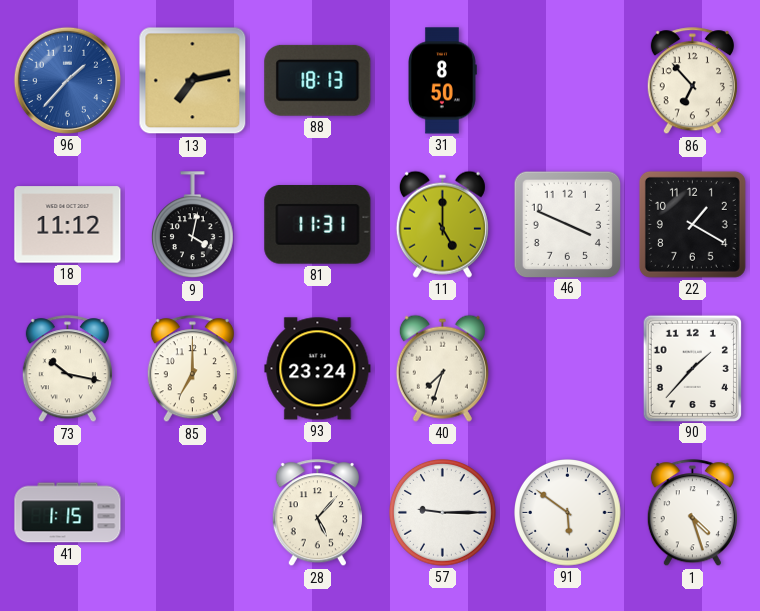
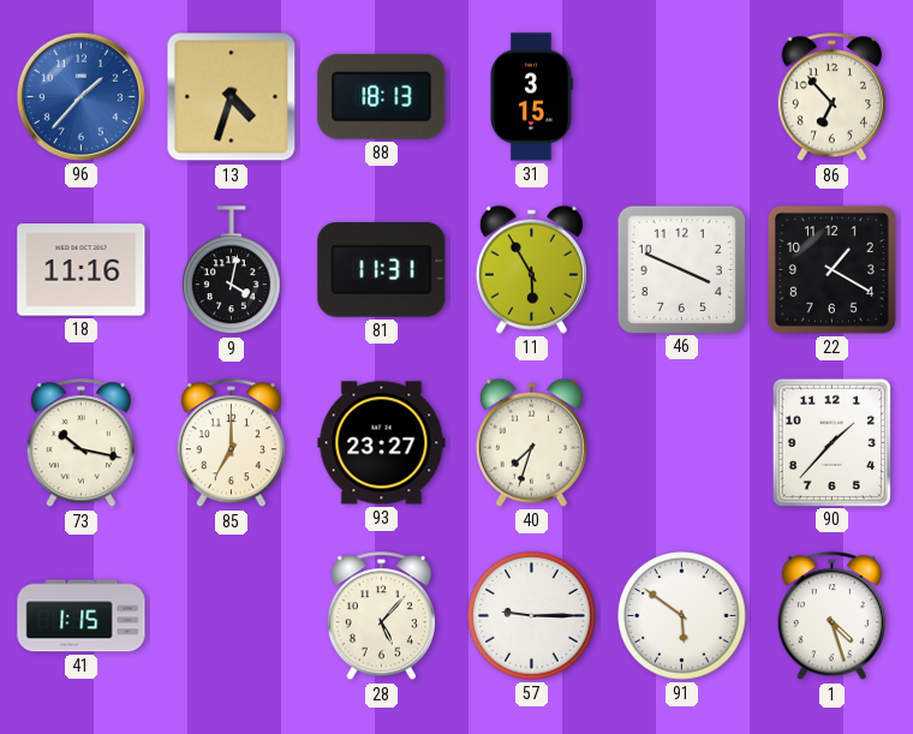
13: 7:13 -> 4:33
31: 8:50 -> 3:15
18: 11:12 -> 11:16
11: 5:00 -> 5:55
93: 23:24 -> 23:27
